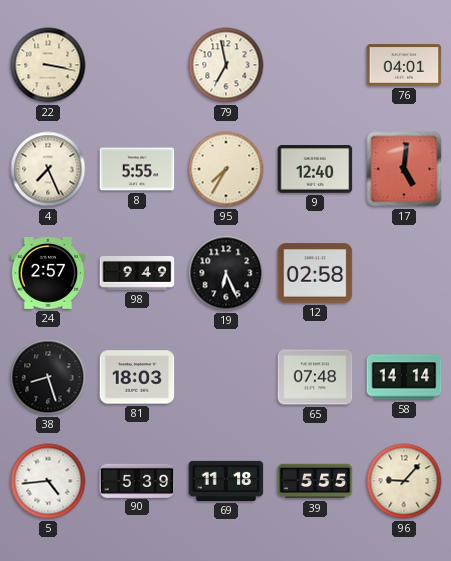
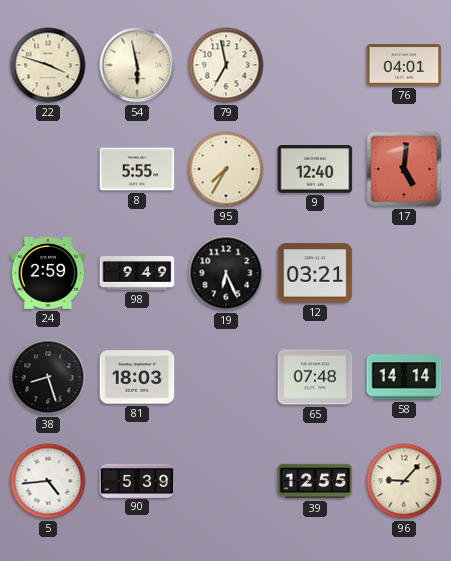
22: 3:17 -> 3:48
54: none -> 5:58
4: 7:26 -> none
24: 2:57 -> 2:59
12: 02:58 -> 03:21
69: 11:18 -> none
39: 5:55 -> 12:55
